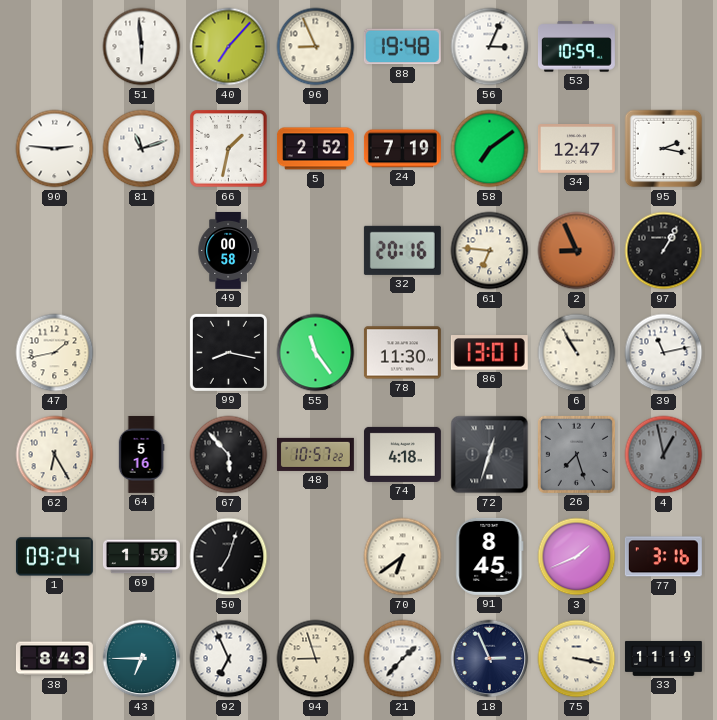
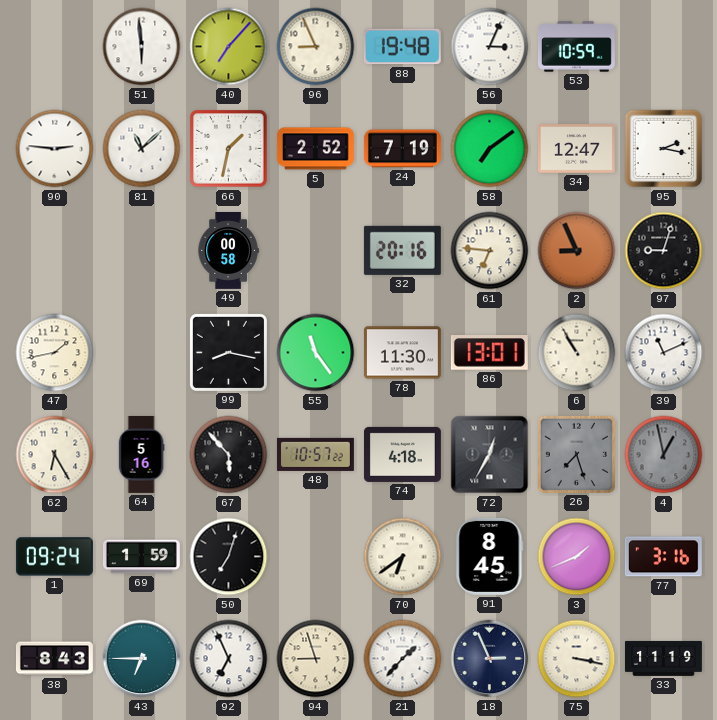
81: 11:12 -> 11:08
97: 1:05 -> 9:03
39: 11:13 -> 11:11
72: 12:33 -> 12:35
